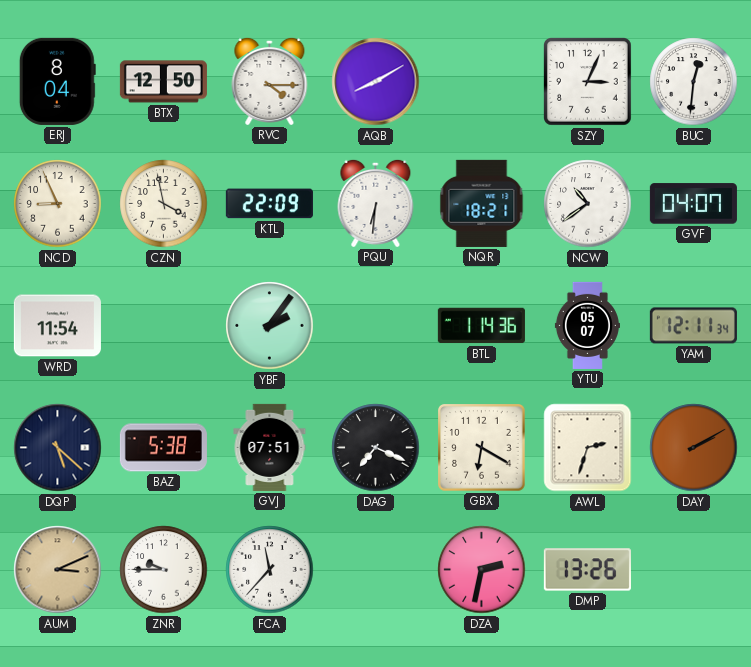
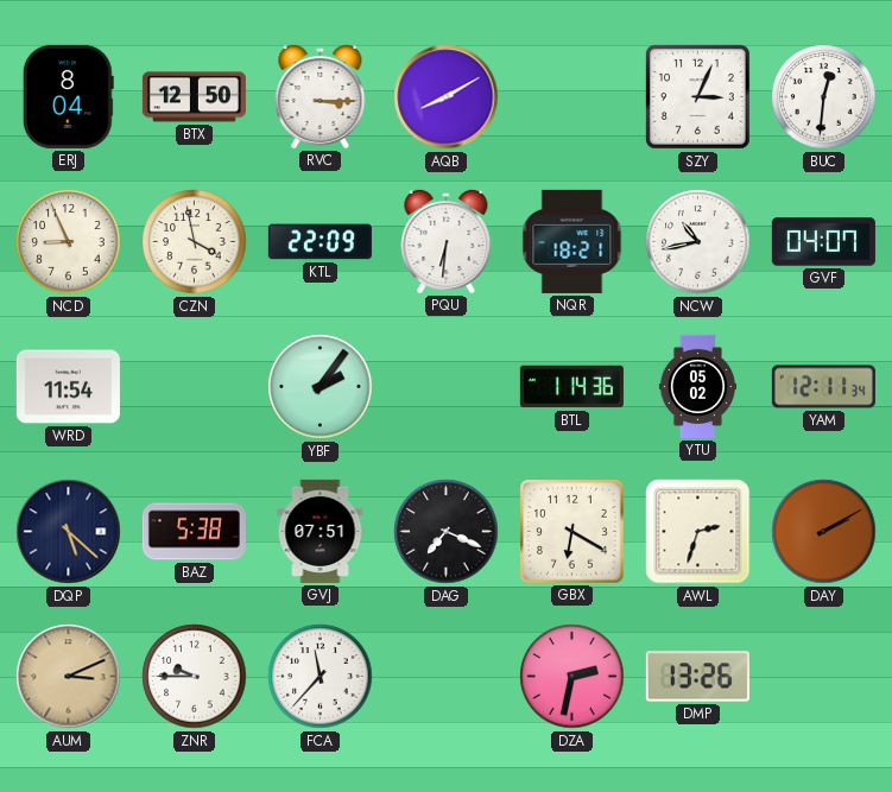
RVC: 4:15 -> 3:15
NCW: 10:39 -> 10:43
YTU: 05:07 -> 05:02
